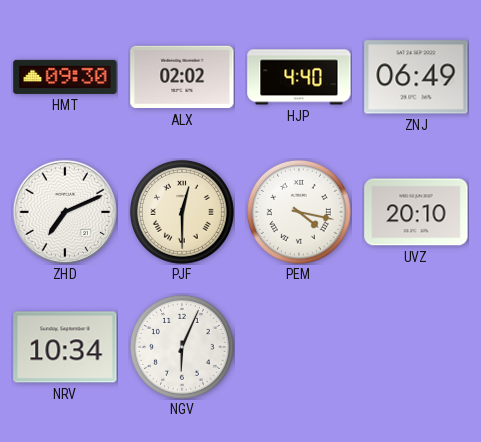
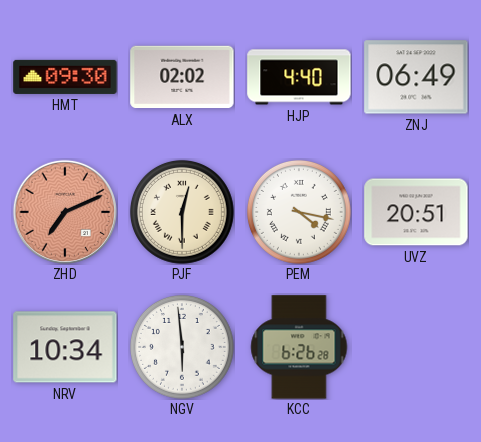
ZHD dial: white -> salmon
UVZ: 20:10 -> 20:51
NGV: 6:04 -> 5:59
KCC: none -> 6:26
